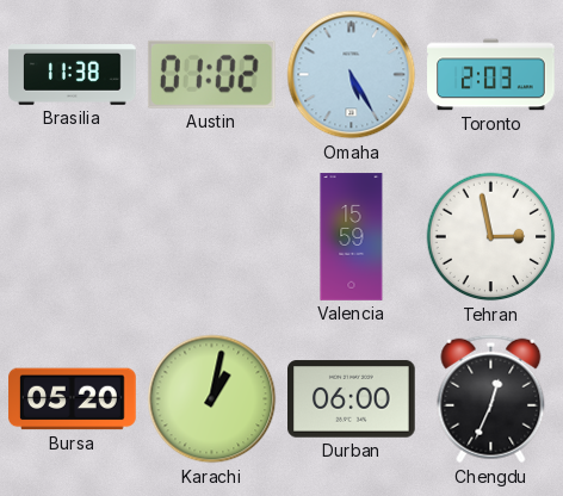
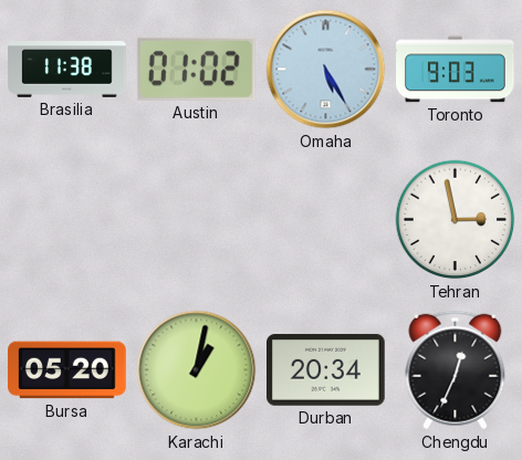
Toronto: 2:03 -> 9:03
Valencia: 15:59 -> none
Durban: 06:00 -> 20:34
